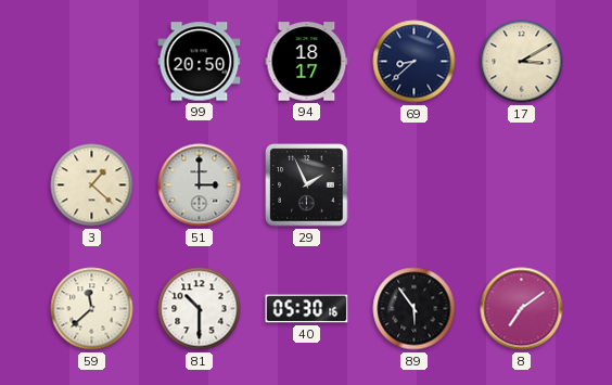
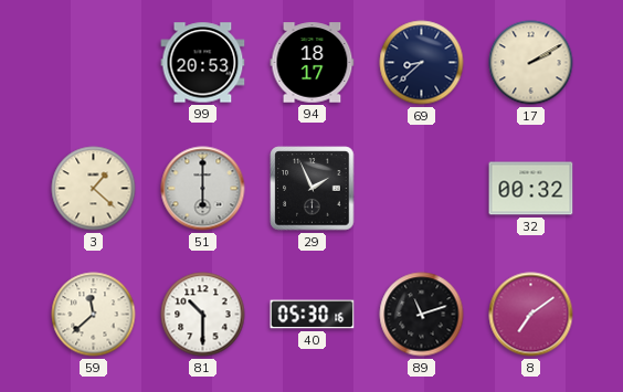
99: 20:50 -> 20:53
17: 3:10 -> 2:10
51: 3:00 -> 6:00
32: none -> 00:32
89: 5:54 -> 11:12
